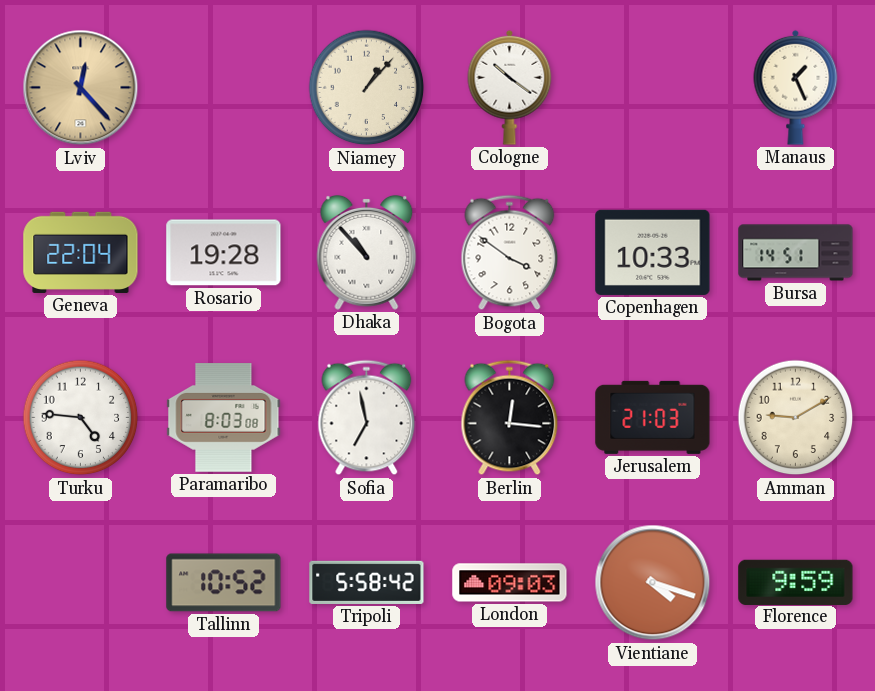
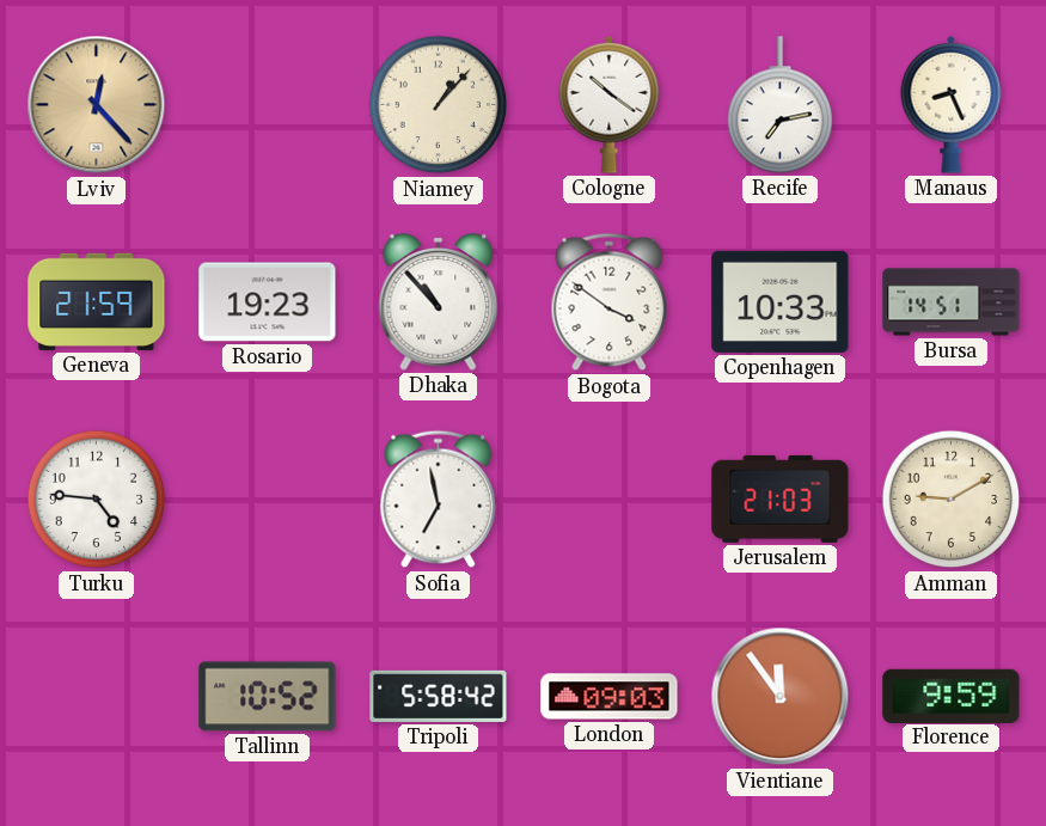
Recife: none -> 7:13
Manaus: 1:26 -> 8:26
Geneva: 22:04 -> 21:59
Rosario: 19:28 -> 19:23
Paramaribo: 8:03 -> none
Berlin: 12:16 -> none
Vientiane: 4:18 -> 11:54
